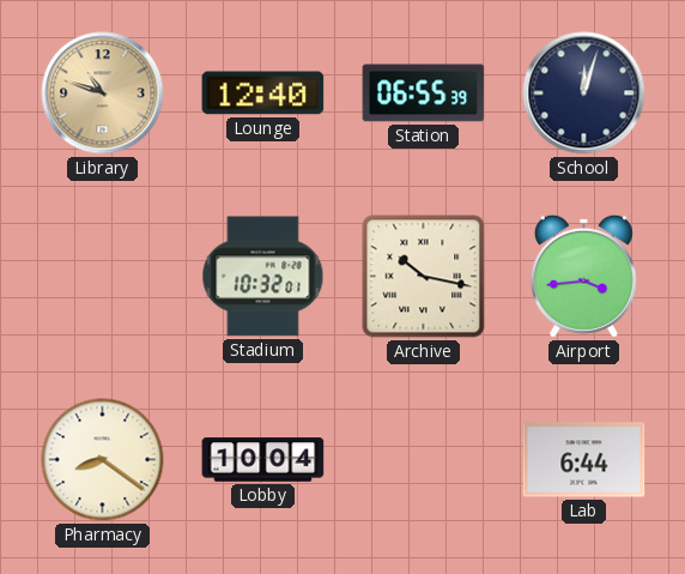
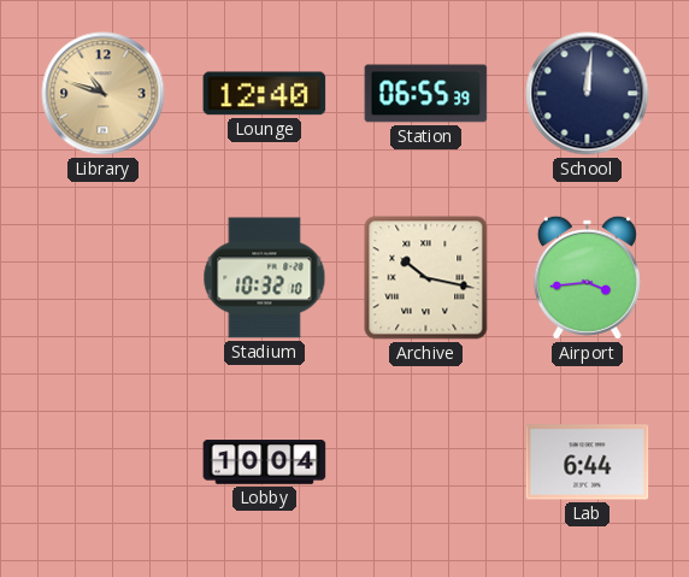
School: 12:03 -> 12:01
Stadium: 10:32:01 -> 10:32:10
Pharmacy: 8:21 -> none
